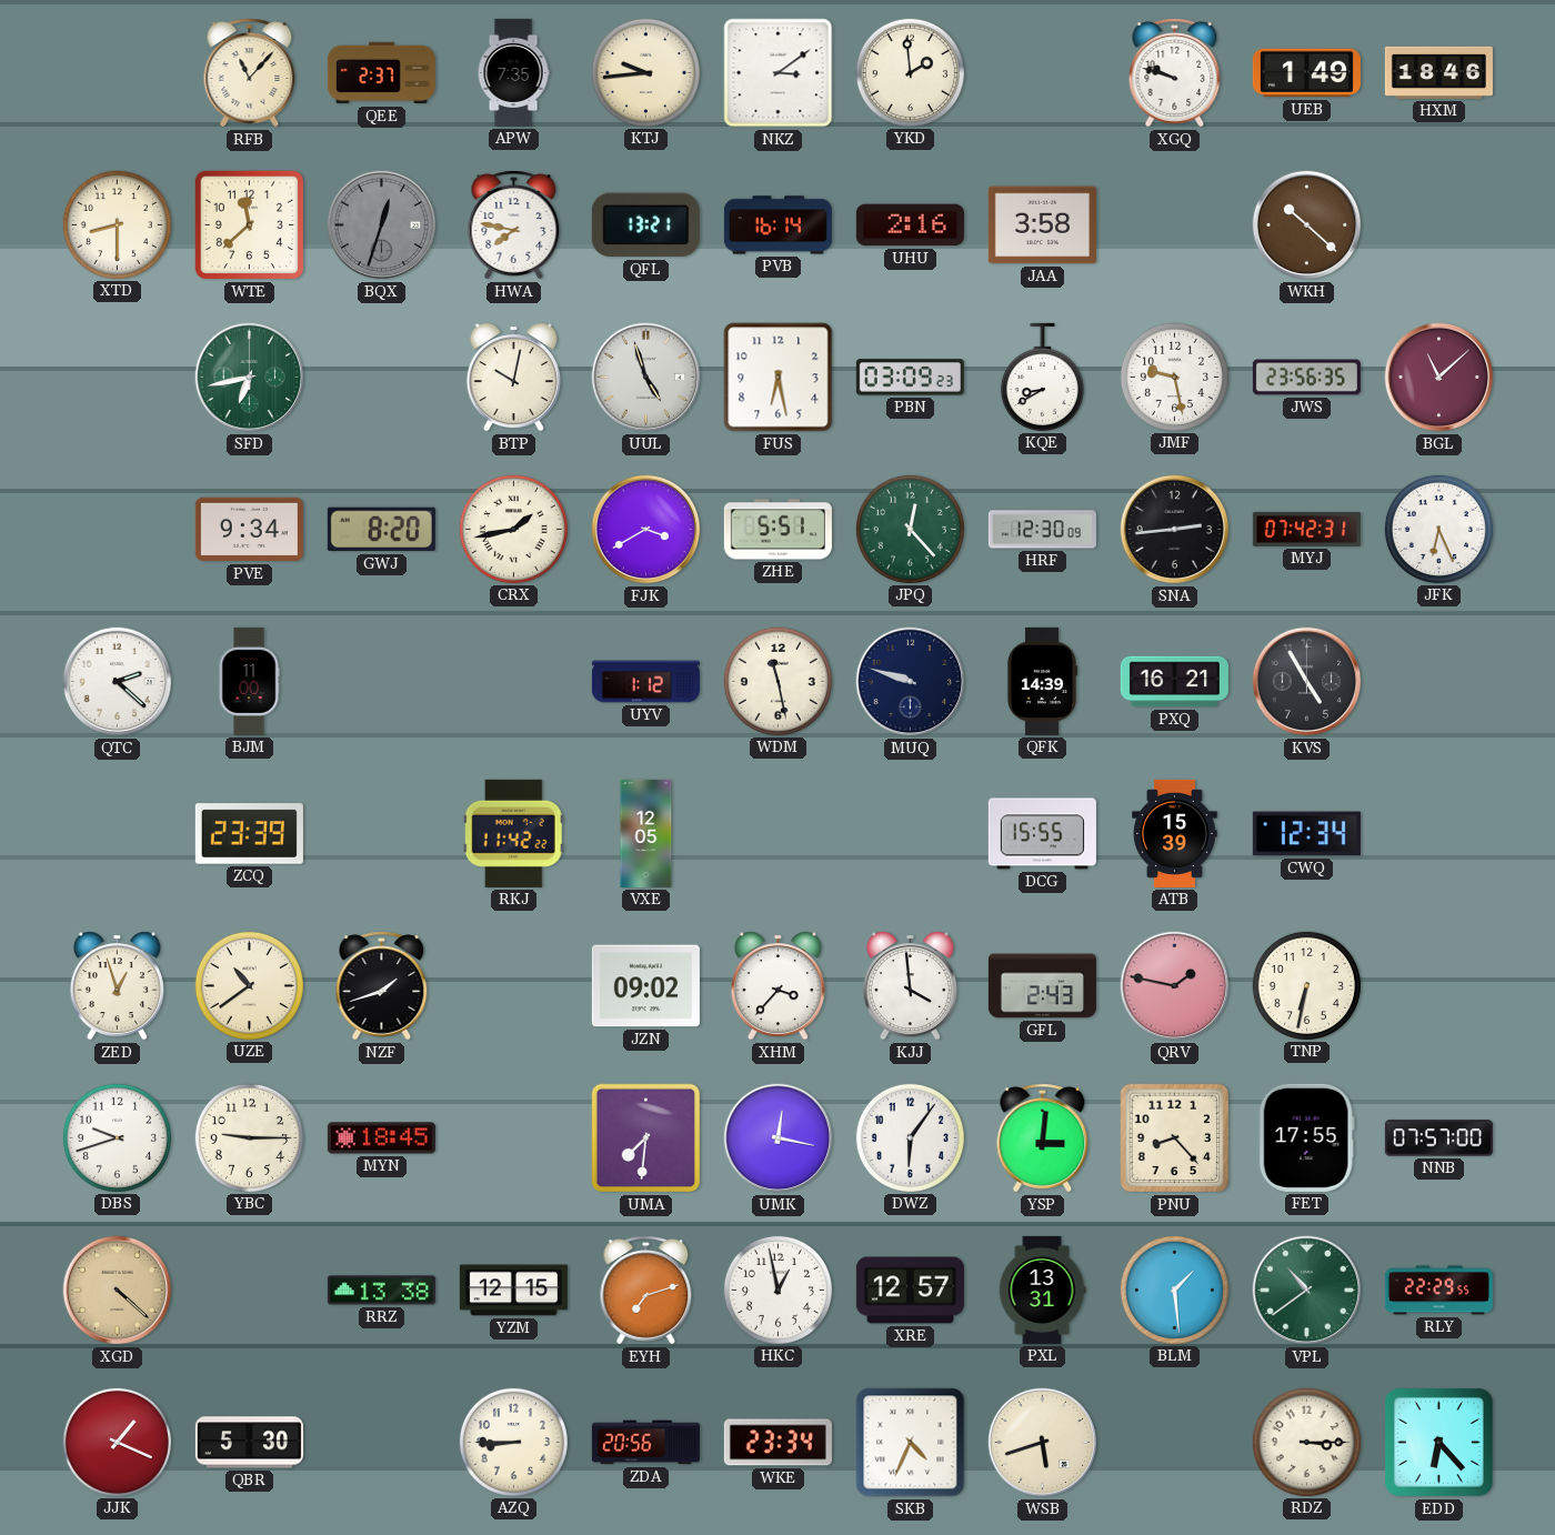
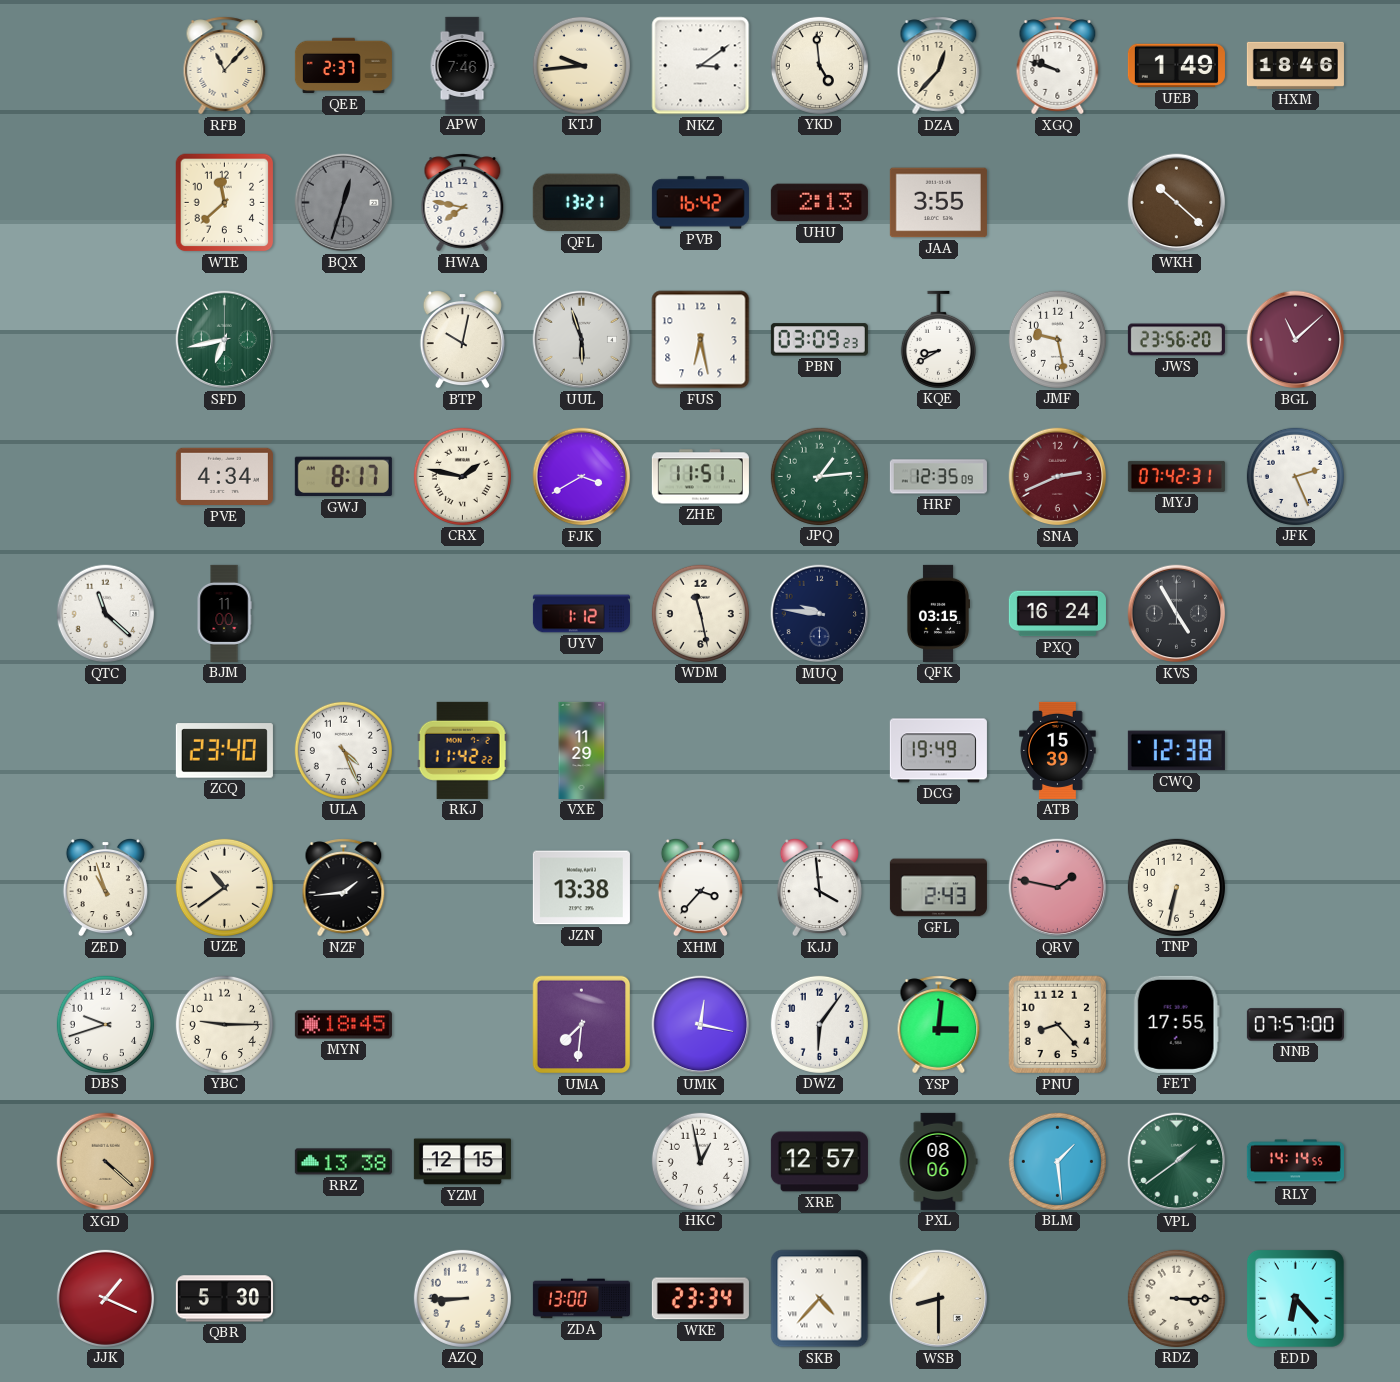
APW: 7:35 -> 7:46
YKD: 1:59 -> 4:59
DZA: none -> 12:37
XTD: 8:30 -> none
PVB: 16:14 -> 16:42
UHU: 2:16 -> 2:13
JAA: 3:58 -> 3:55
UUL: 4:57 -> 5:57
JWS: 23:56:35 -> 23:56:20
PVE: 9:34 -> 4:34
GWJ: 8:20 -> 8:17
CRX: 1:43 -> 1:47
ZHE: 5:51 -> 11:51
JPQ: 12:23 -> 1:14
HRF: 12:30 -> 12:35
SNA: 2:44 -> 2:41
SNA dial: black -> burgundy
JFK: 6:26 -> 2:26
QTC: 2:22 -> 11:22
MUQ: 9:48 -> 9:46
QFK: 14:39 -> 03:15
PXQ: 16:21 -> 16:24
ZCQ: 23:39 -> 23:40
ULA: none -> 4:26
VXE: 12:05 -> 11:29
DCG: 15:55 -> 19:49
CWQ: 12:34 -> 12:38
ZED: 12:57 -> 10:57
NZF: 1:42 -> 1:44
JZN: 09:02 -> 13:38
EYH: 7:12 -> none
PXL: 13:31 -> 08:06
VPL: 10:39 -> 1:39
RLY: 22:29 -> 14:14
ZDA: 20:56 -> 13:00
SKB: 4:34 -> 4:37
WSB: 5:42 -> 8:30
